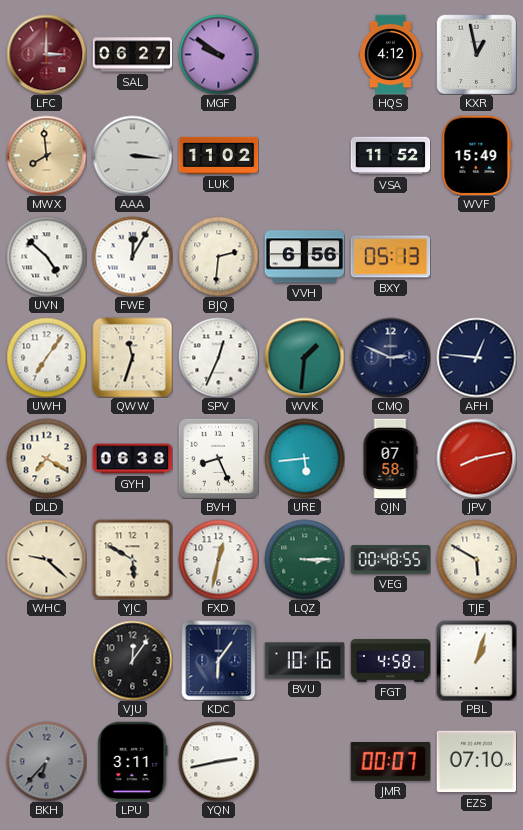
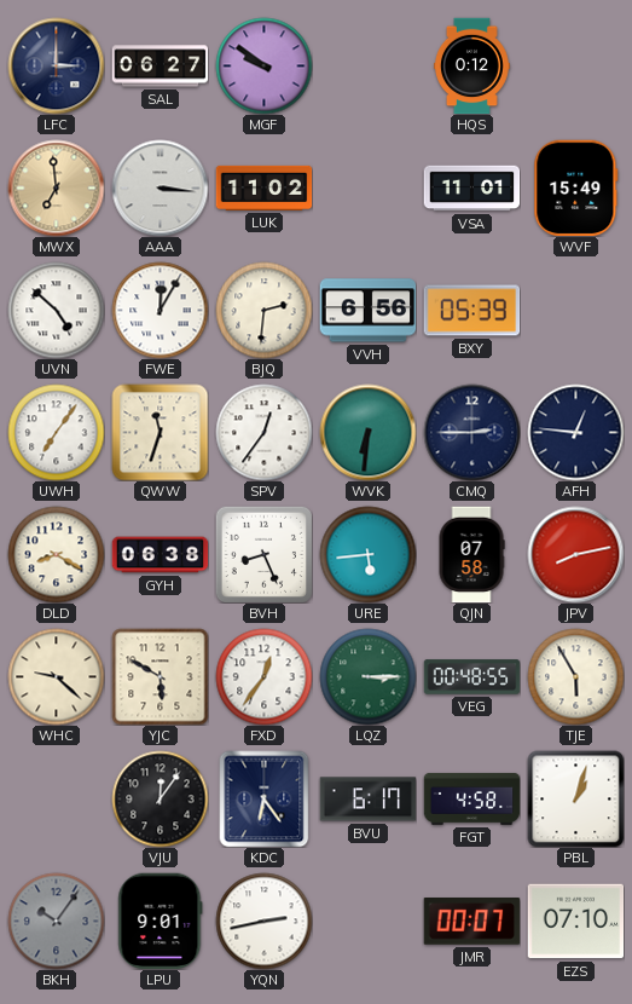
LFC dial: burgundy -> navy
HQS: 4:12 -> 0:12
KXR: 12:58 -> none
MWX: 7:59 -> 6:59
VSA: 11:52 -> 11:01
BXY: 05:13 -> 05:39
SPV: 12:34 -> 12:36
WVK: 1:31 -> 6:31
CMQ: 2:49 -> 2:45
DLD: 7:20 -> 8:20
FXD: 12:32 -> 12:36
TJE: 5:50 -> 5:55
KDC: 6:06 -> 6:24
BVU: 10:16 -> 6:17
BKH: 6:37 -> 10:06
LPU: 3:11 -> 9:01
